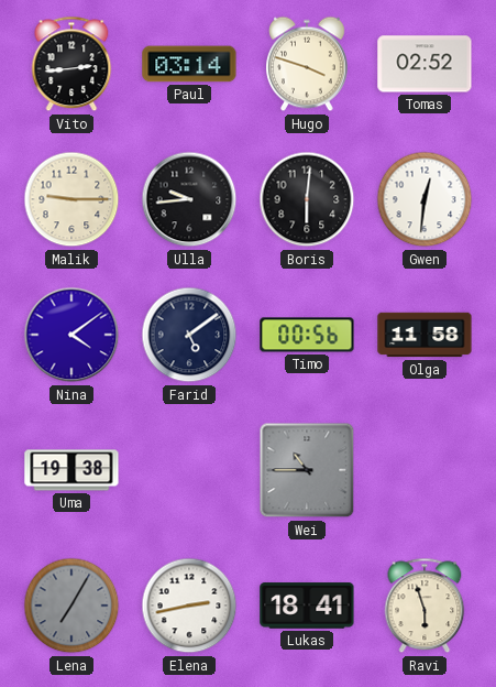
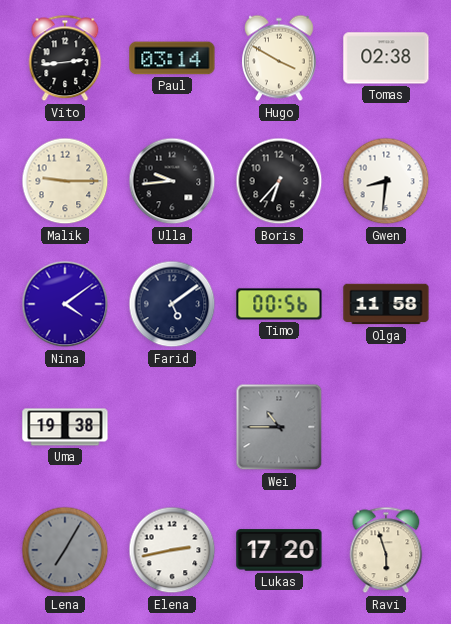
Hugo: 3:48 -> 3:50
Tomas: 02:52 -> 02:38
Boris: 6:01 -> 6:37
Gwen: 12:31 -> 8:31
Lukas: 18:41 -> 17:20
